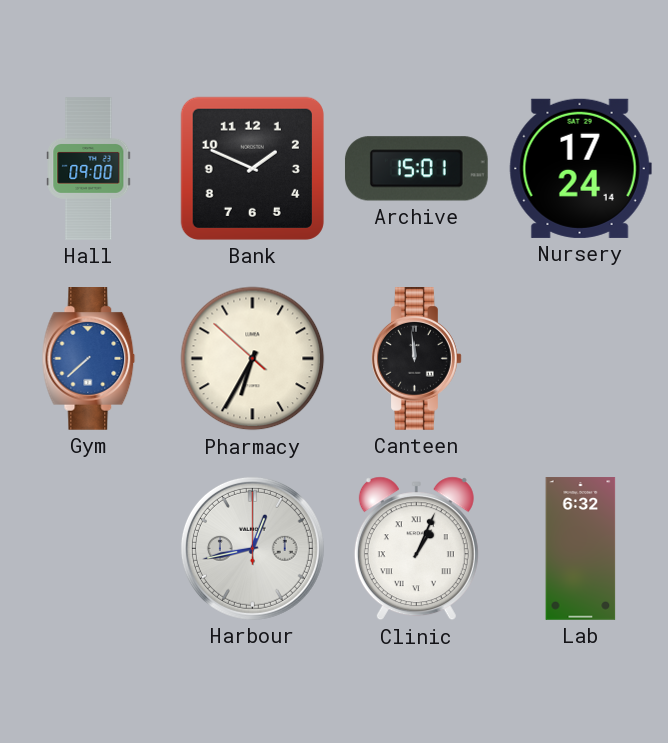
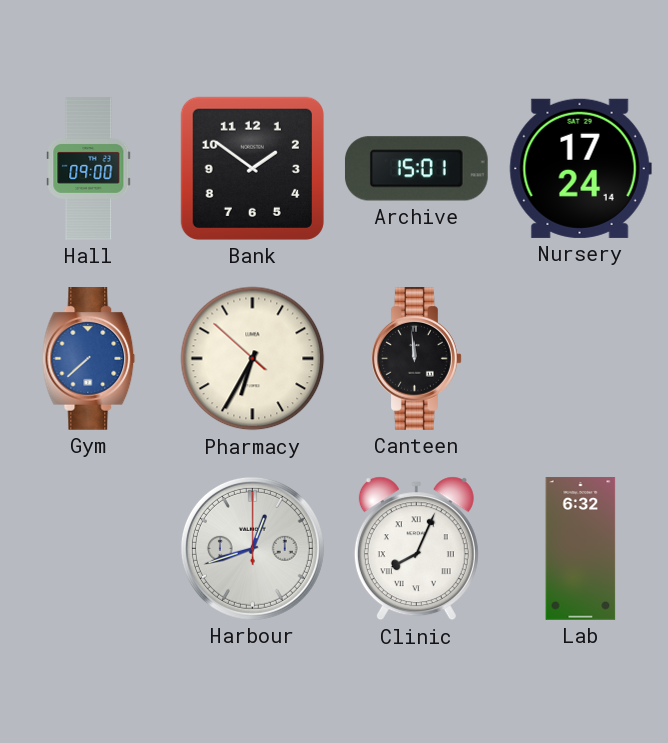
Bank: 1:49 -> 1:51
Harbour: 12:43 -> 12:42
Clinic: 1:04 -> 8:04
